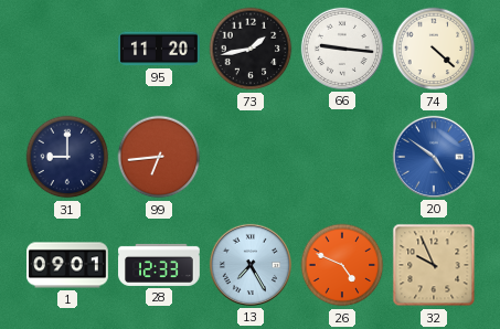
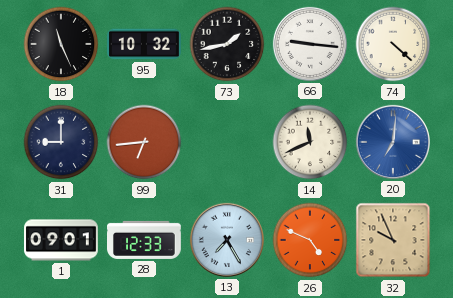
18: none -> 11:26
95: 11:20 -> 10:32
14: none -> 11:41
20: 4:51 -> 7:01
